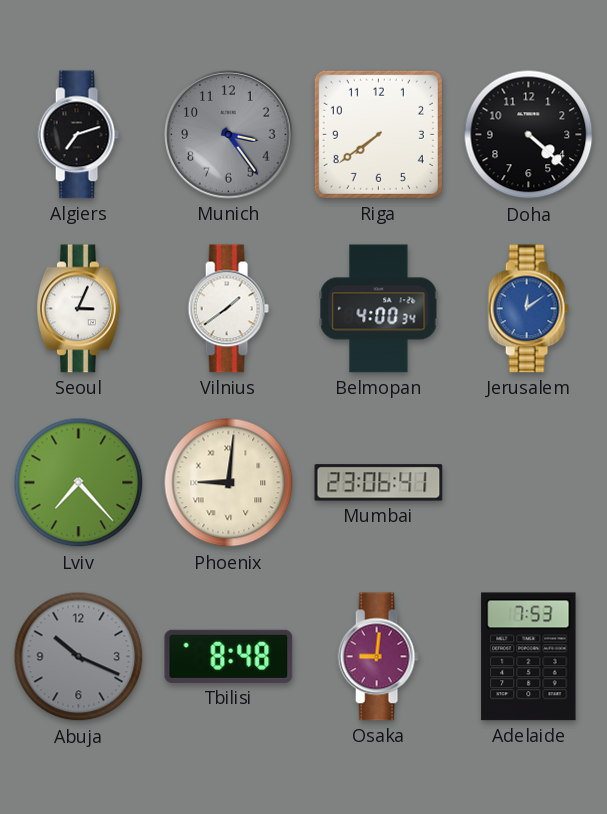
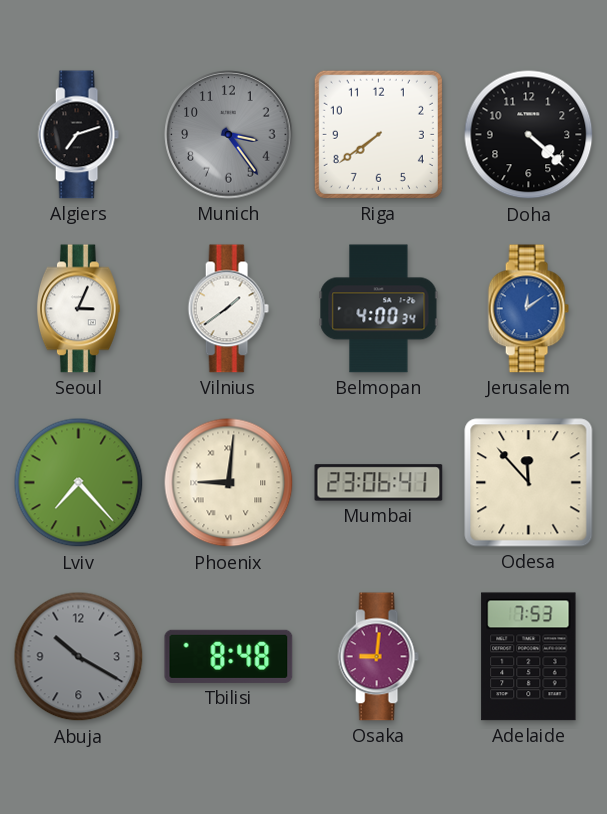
Odesa: none -> 11:53
Abuja: 10:19 -> 10:20
